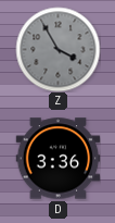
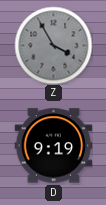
D: 3:36 -> 9:19
